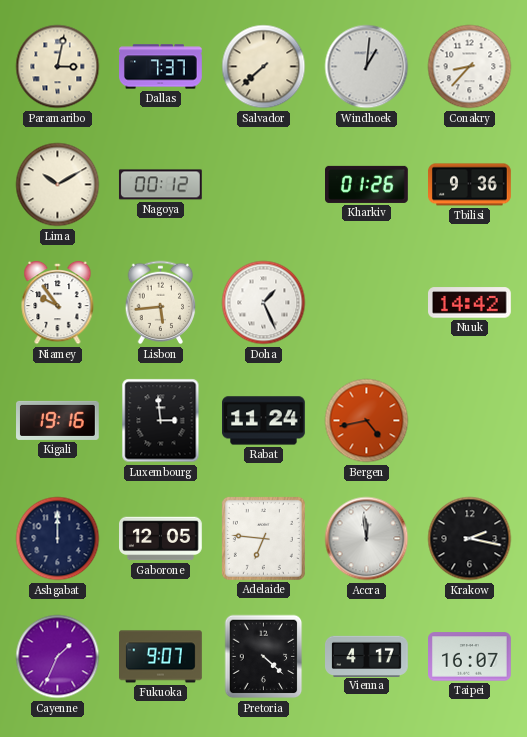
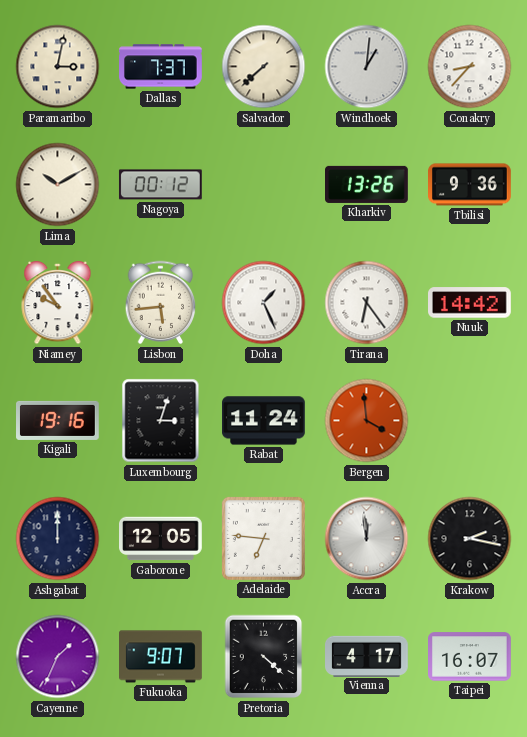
Kharkiv: 01:26 -> 13:26
Tirana: none -> 6:24
Luxembourg: 2:59 -> 3:03
Bergen: 4:43 -> 3:59
